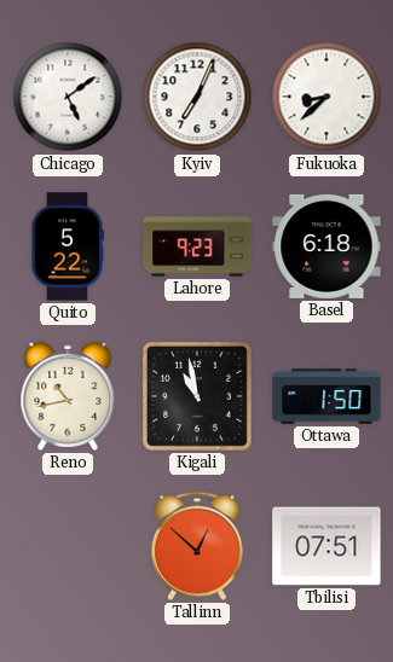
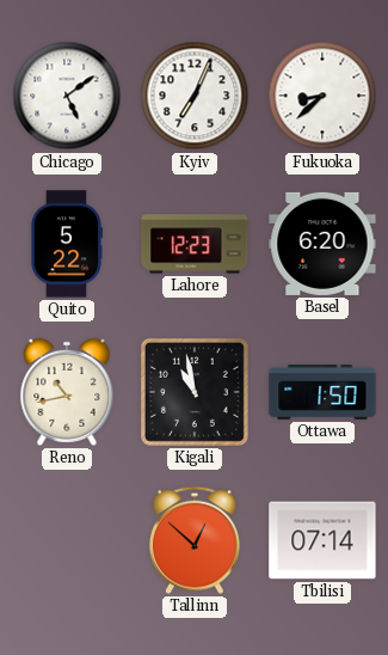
Lahore: 9:23 -> 12:23
Basel: 6:18 -> 6:20
Tbilisi: 07:51 -> 07:14
